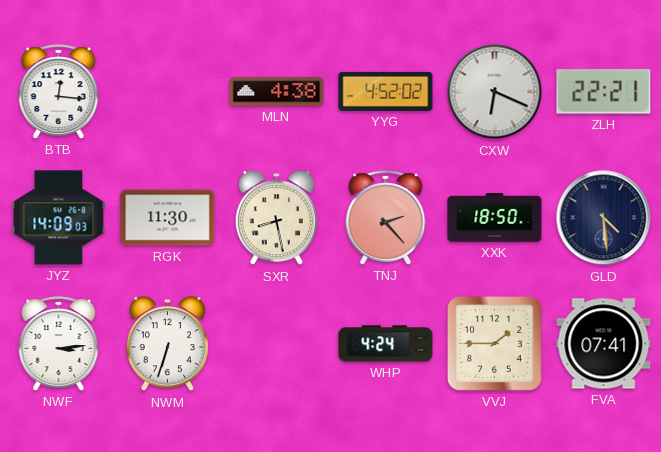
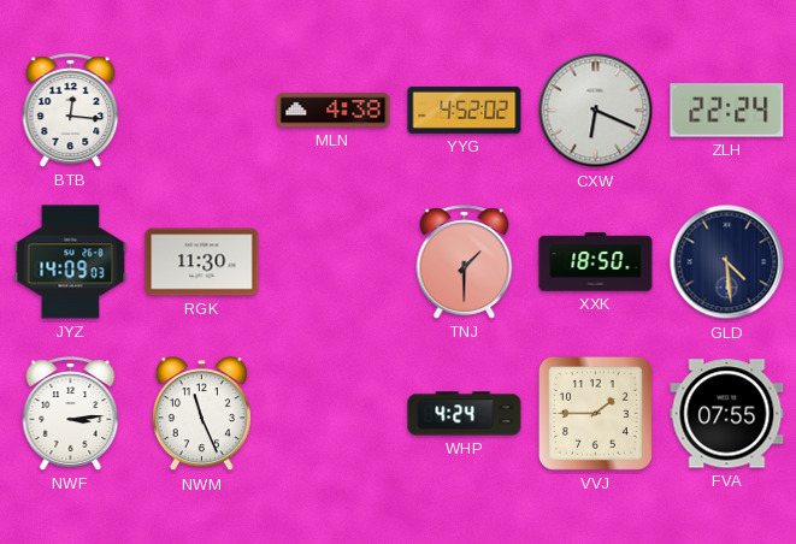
ZLH: 22:21 -> 22:24
SXR: 8:28 -> none
TNJ: 2:23 -> 1:30
NWM: 6:33 -> 11:26
FVA: 07:41 -> 07:55
